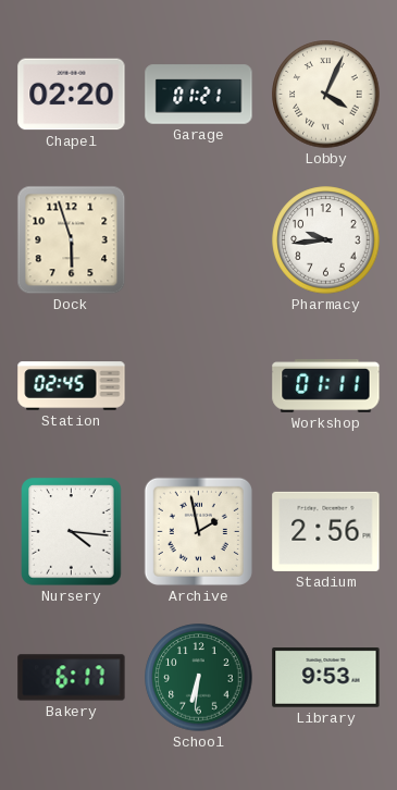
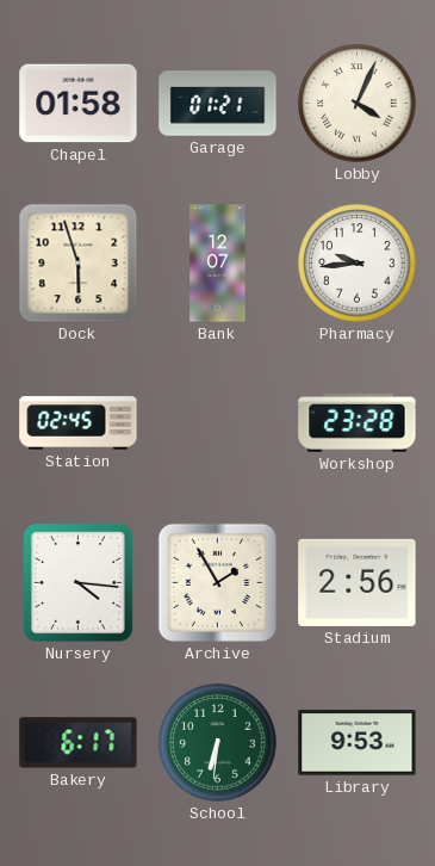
Chapel: 02:20 -> 01:58
Bank: none -> 12:07
Workshop: 01:11 -> 23:28
Archive: 1:58 -> 1:55
